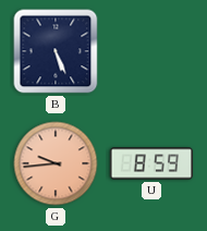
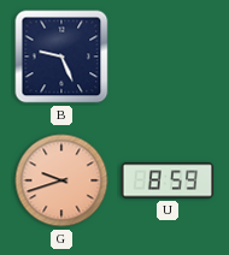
B: 5:26 -> 9:26
G: 9:44 -> 9:42
